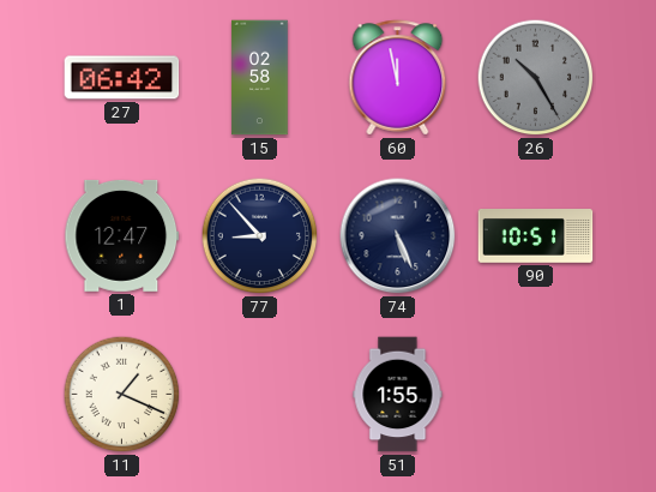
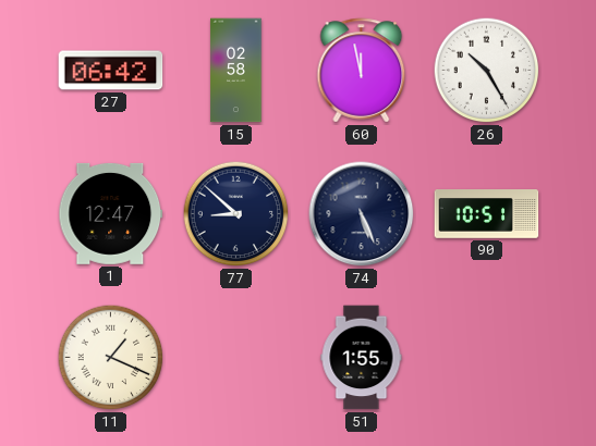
26 dial: grey -> white
77: 8:53 -> 8:52
